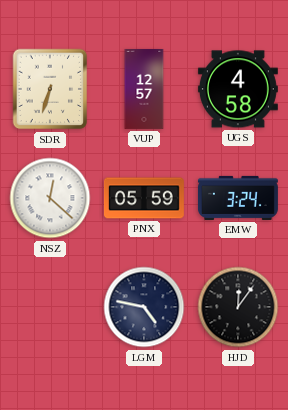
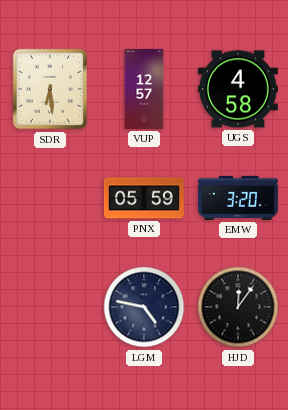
SDR: 6:33 -> 6:29
NSZ: 12:22 -> none
EMW: 3:24 -> 3:20
